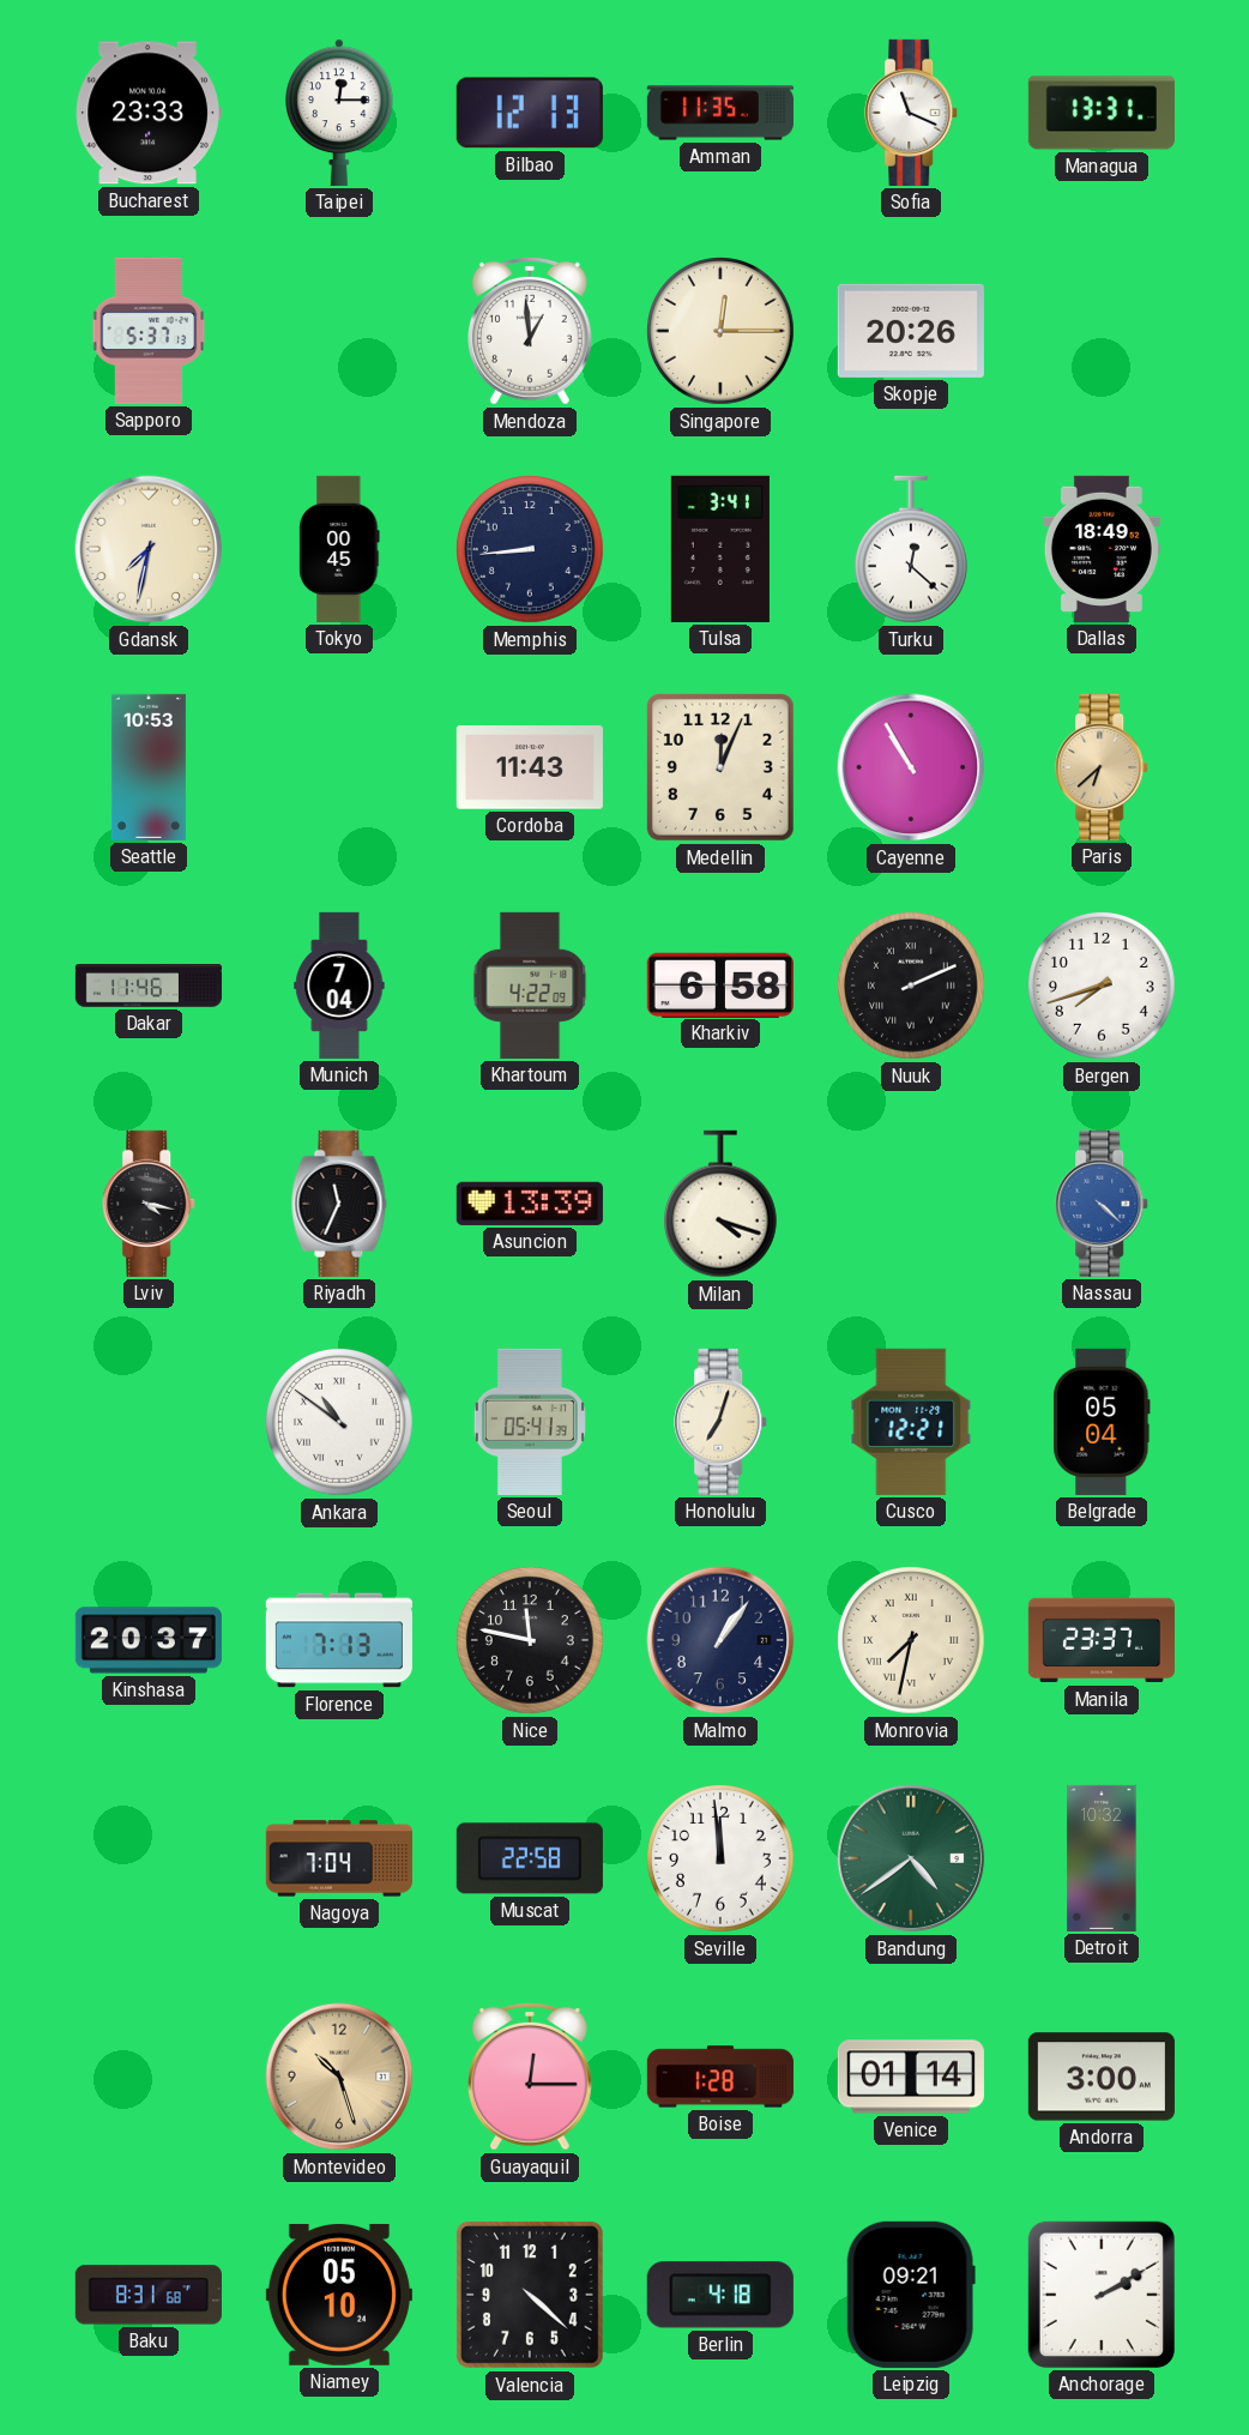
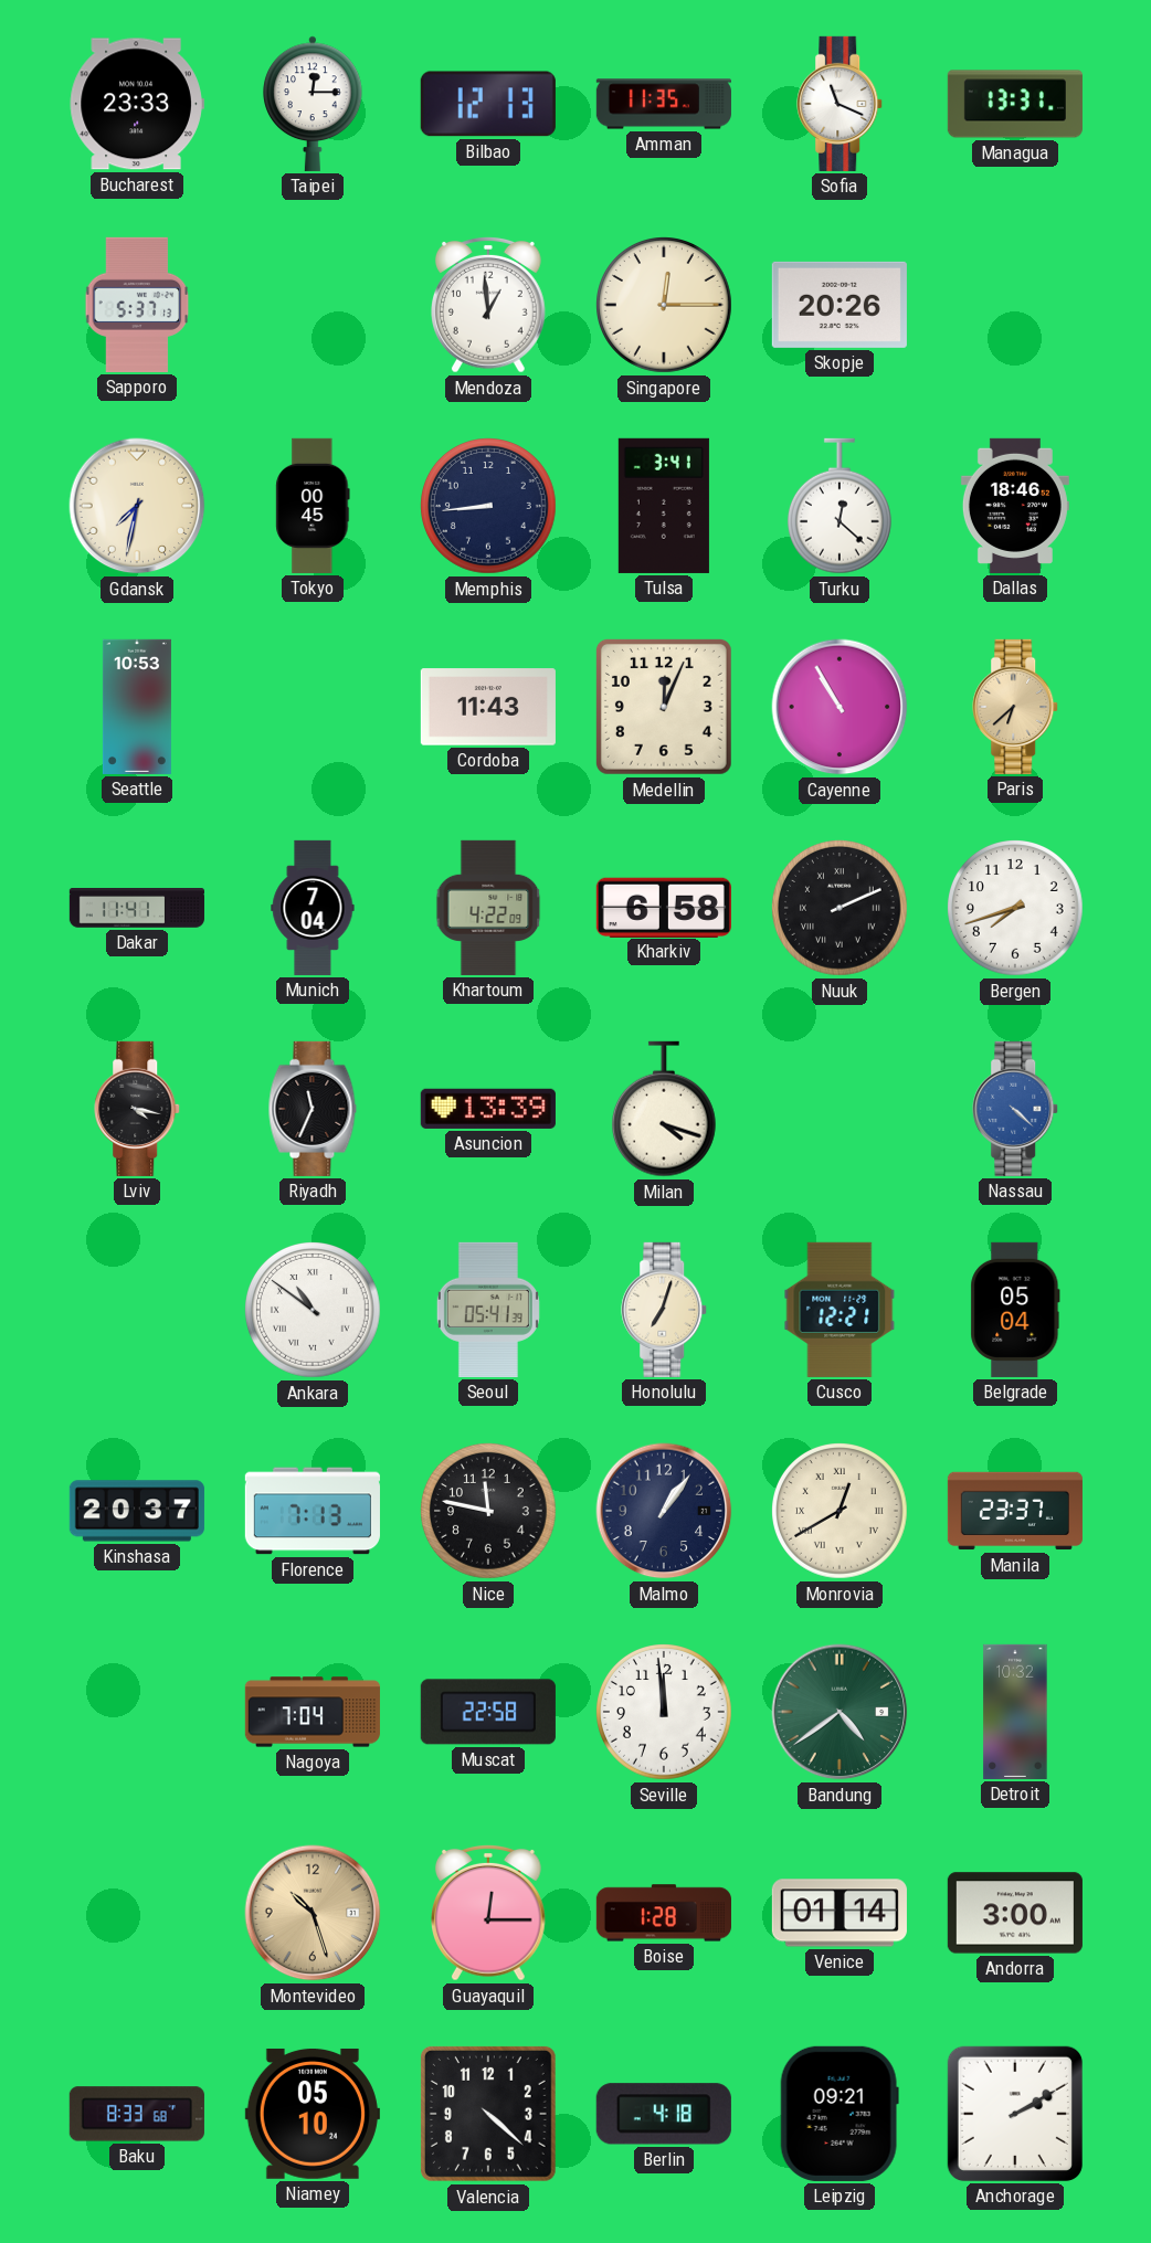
Dallas: 18:49 -> 18:46
Dakar: 11:46 -> 11:41
Monrovia: 7:32 -> 12:40
Baku: 8:31 -> 8:33
